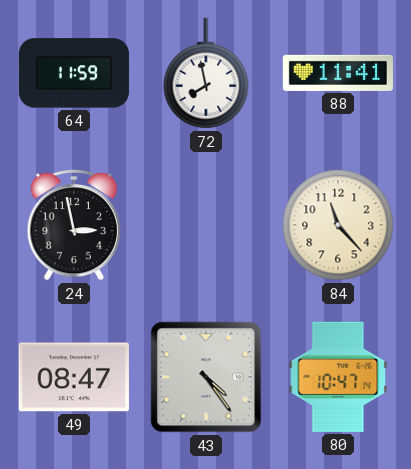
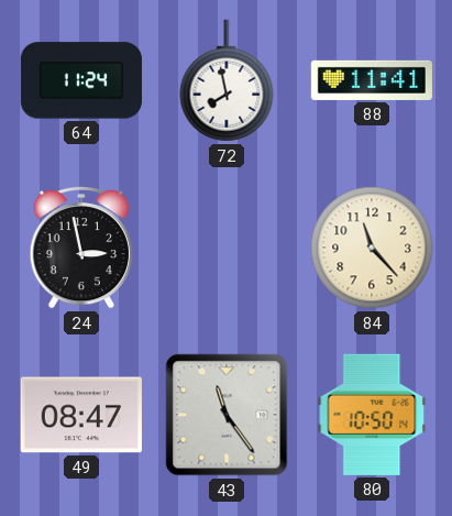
64: 11:59 -> 11:24
43: 4:24 -> 11:24
80: 10:47 -> 10:50
